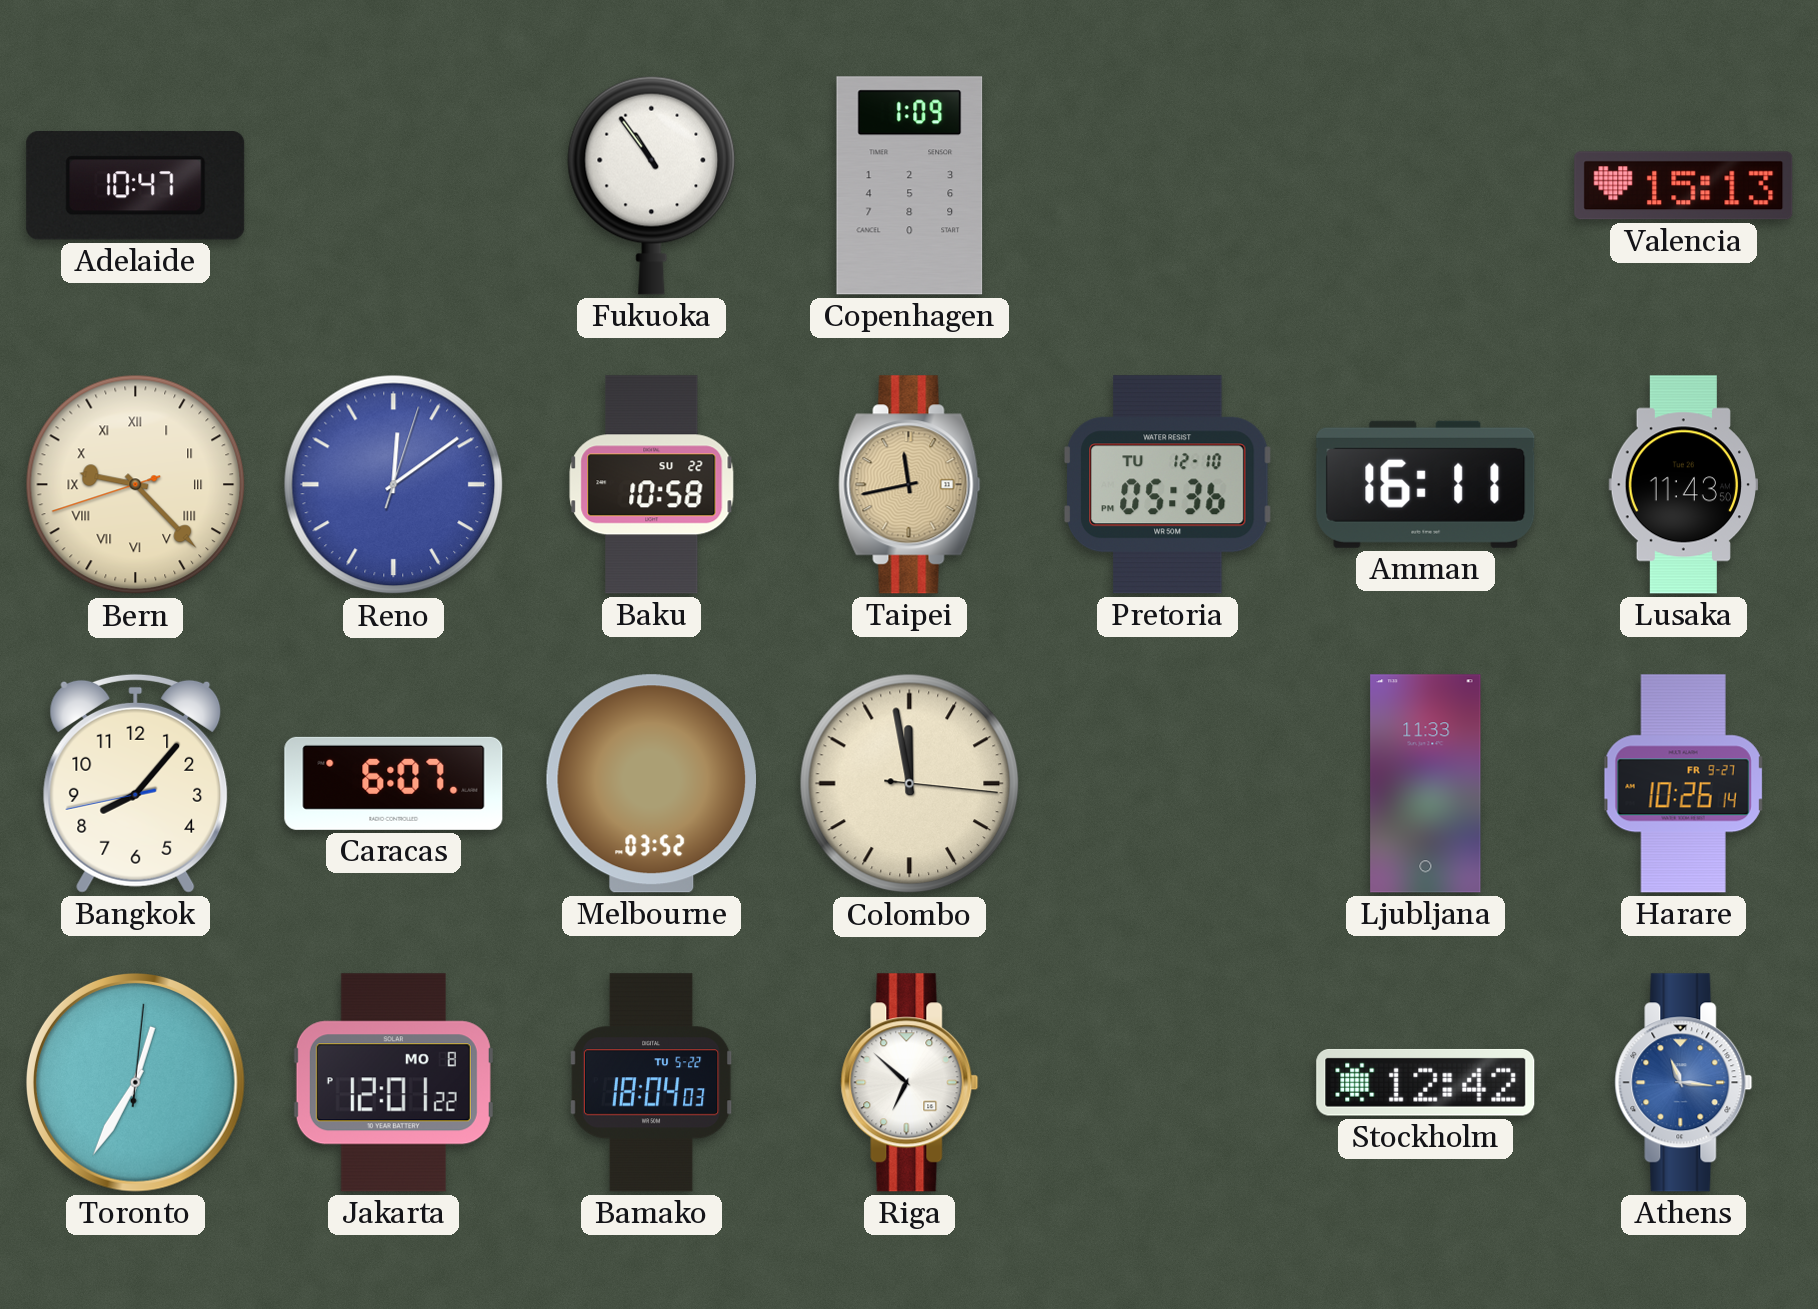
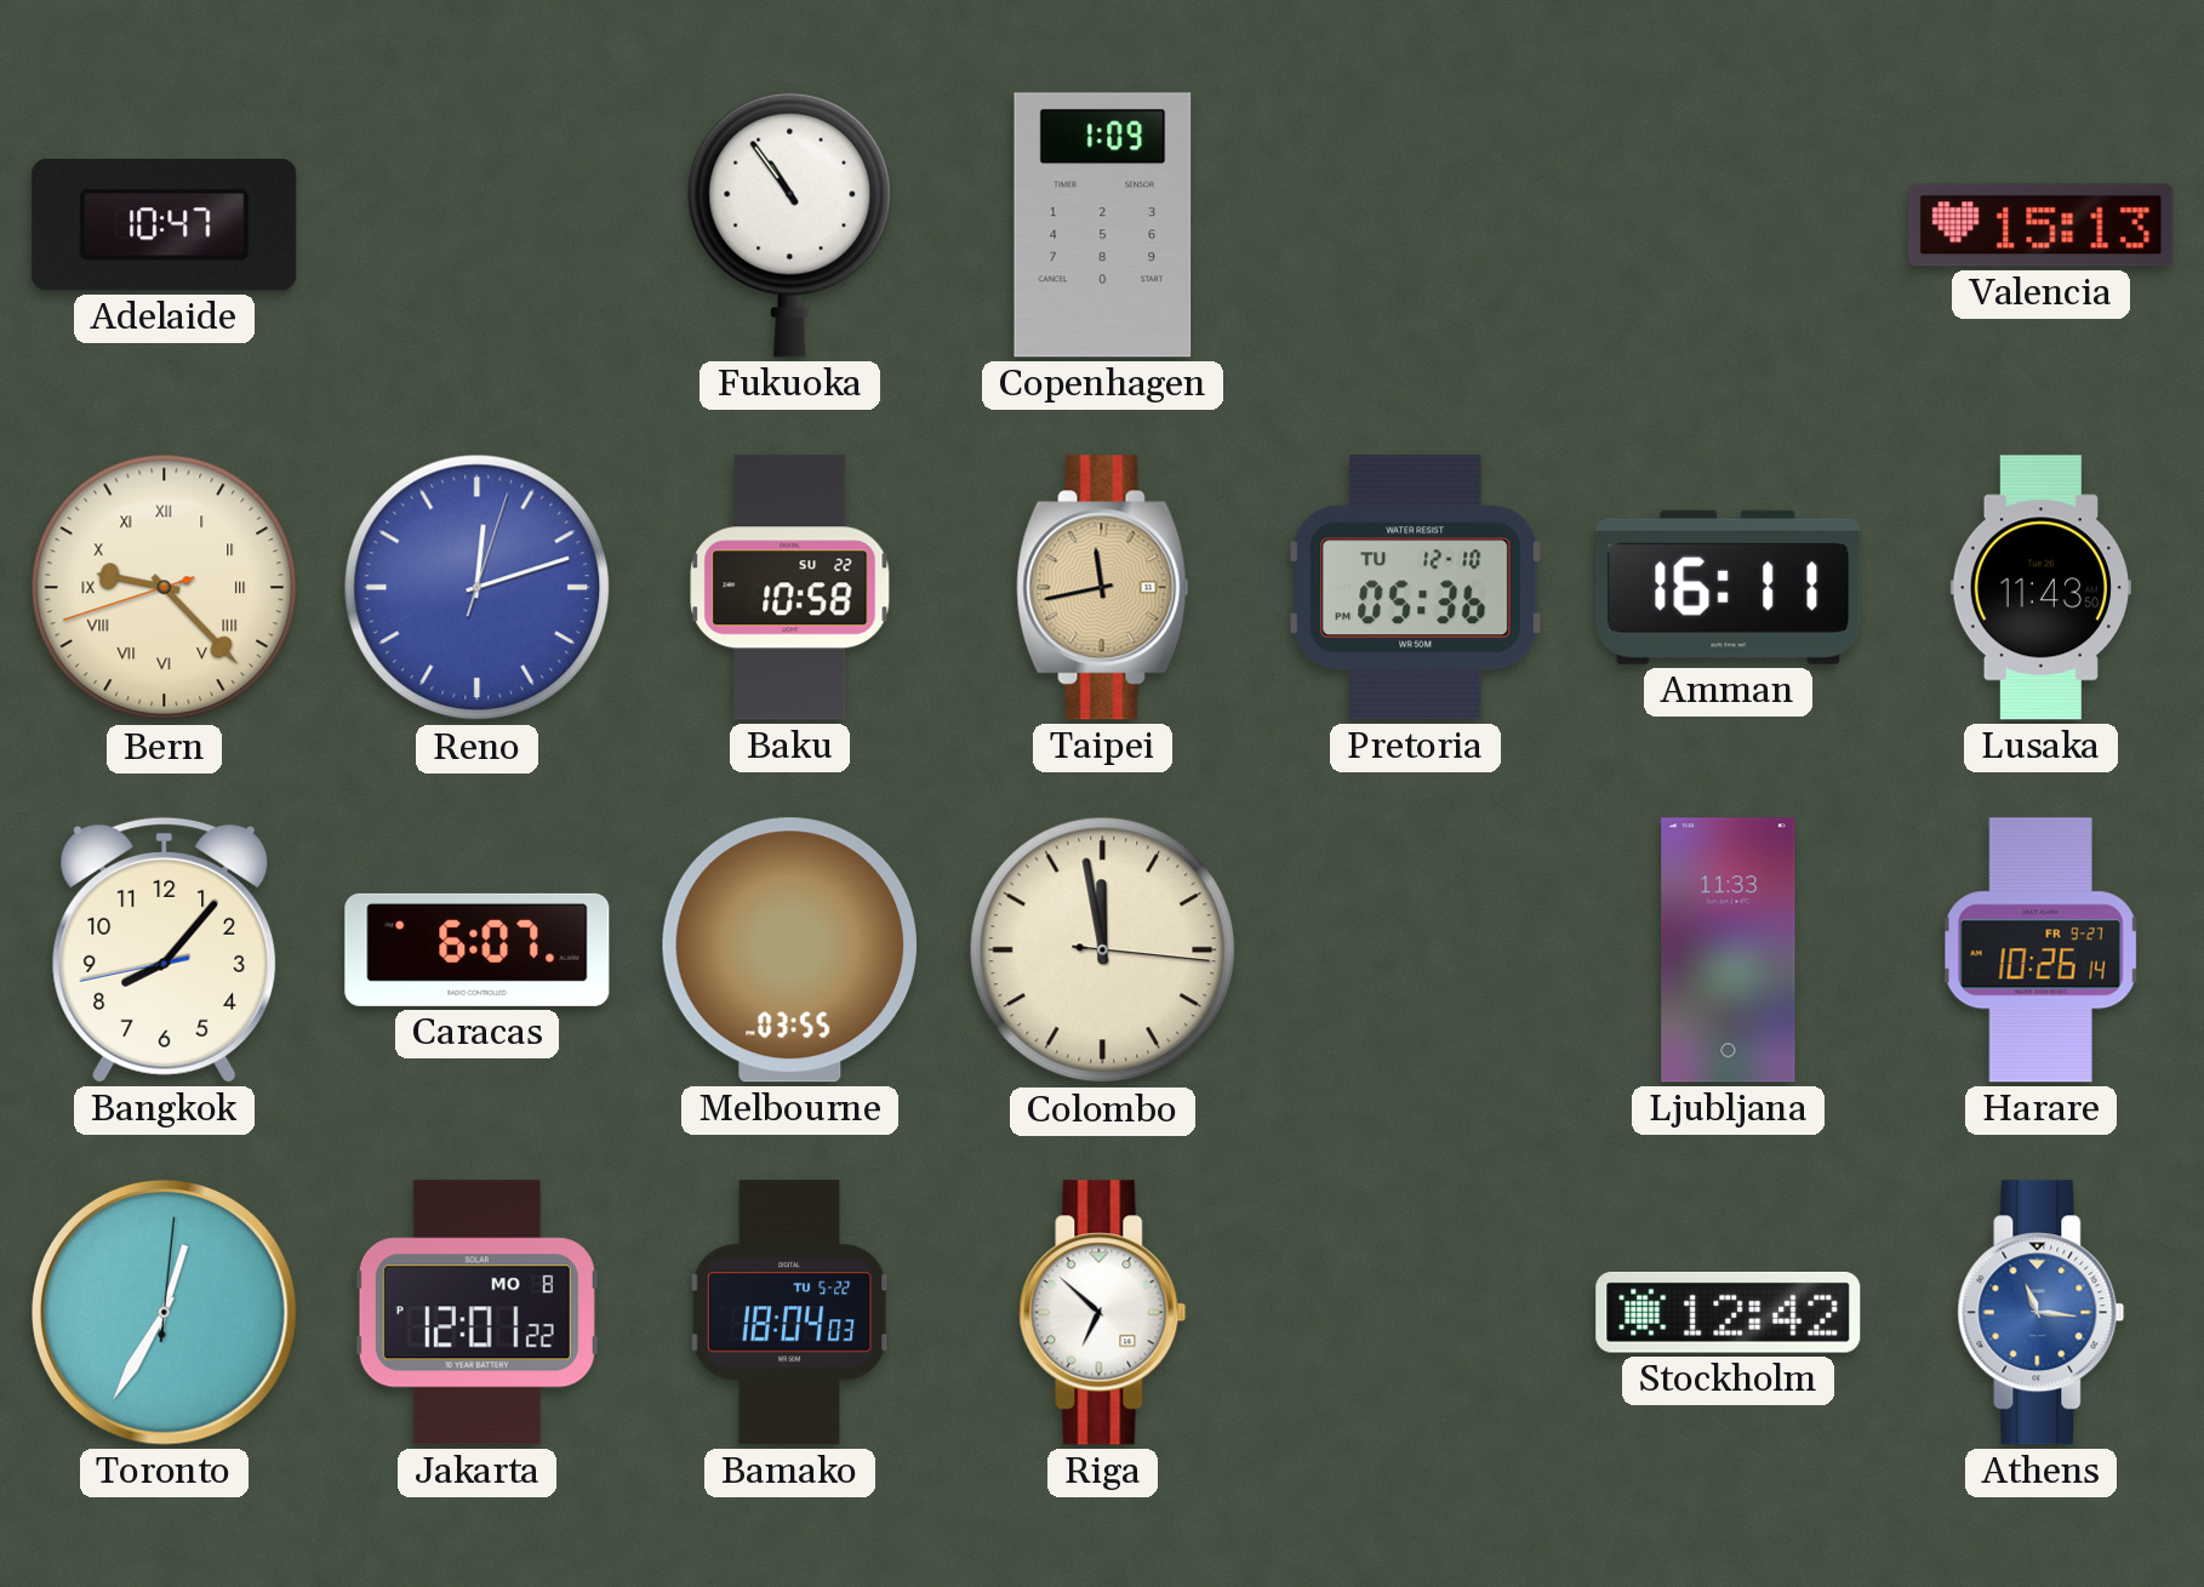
Reno: 12:09 -> 12:12
Melbourne: 03:52 -> 03:55
